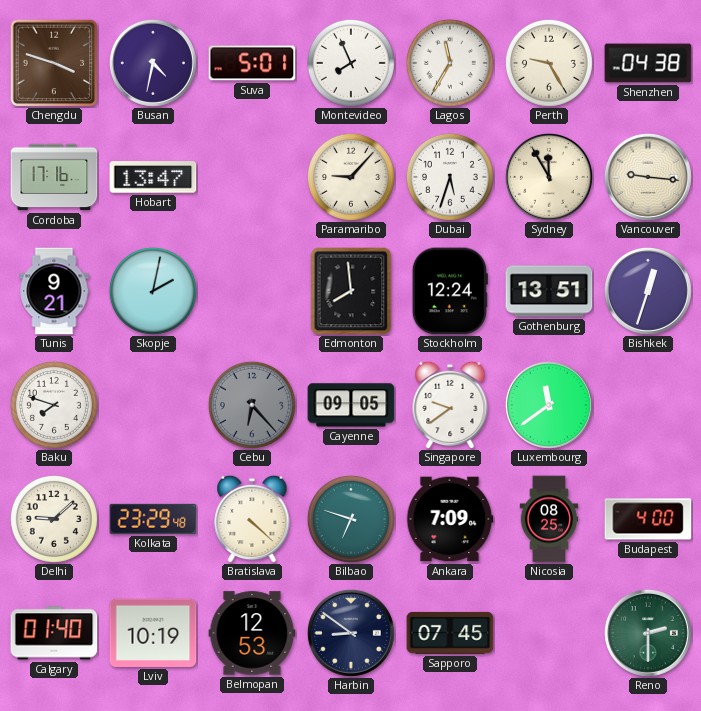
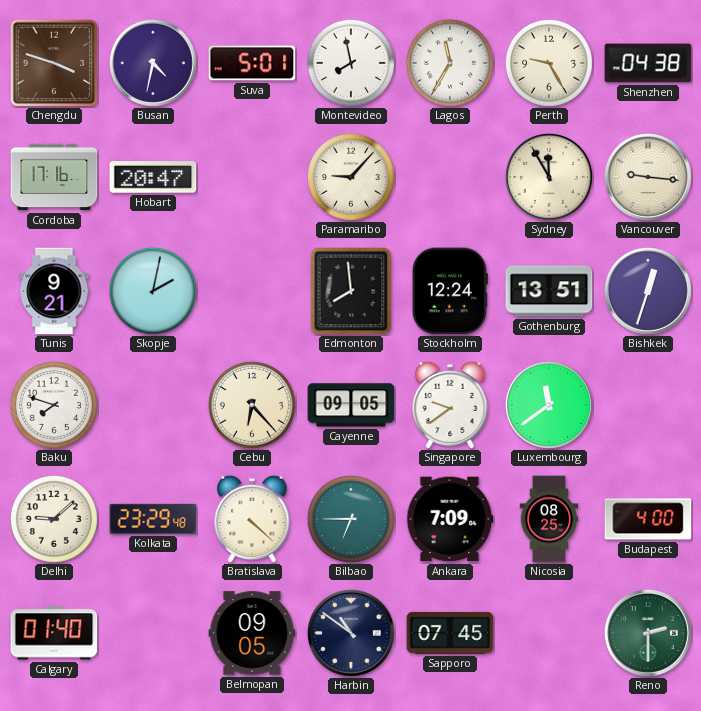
Montevideo: 7:56 -> 7:58
Hobart: 13:47 -> 20:47
Dubai: 5:33 -> none
Cebu dial: grey -> cream
Bilbao: 6:48 -> 6:45
Lviv: 10:19 -> none
Belmopan: 12:53 -> 09:05
Harbin: 8:51 -> 10:51
